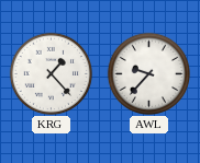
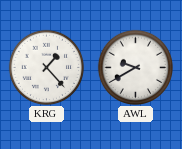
AWL: 9:37 -> 9:40
